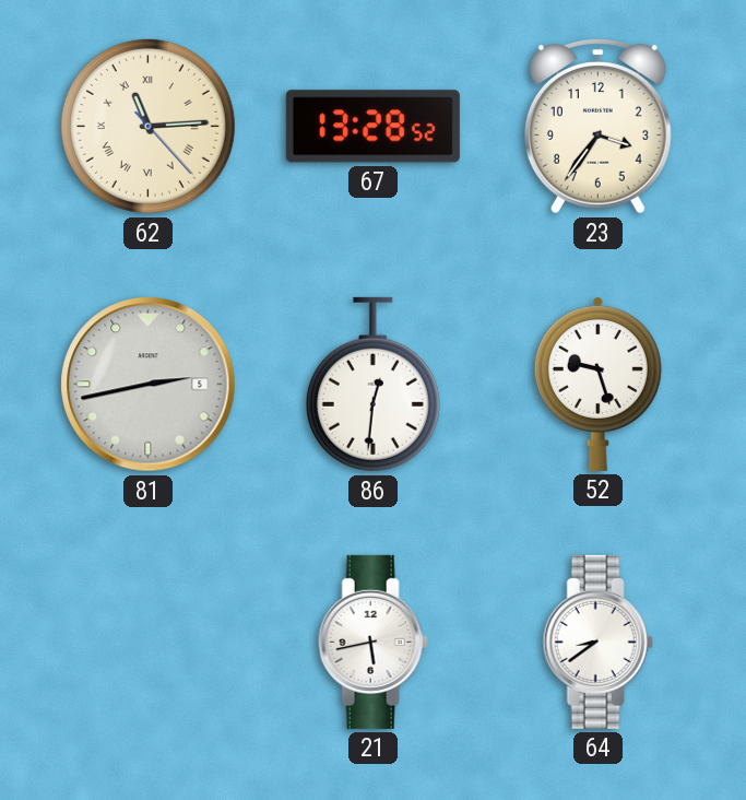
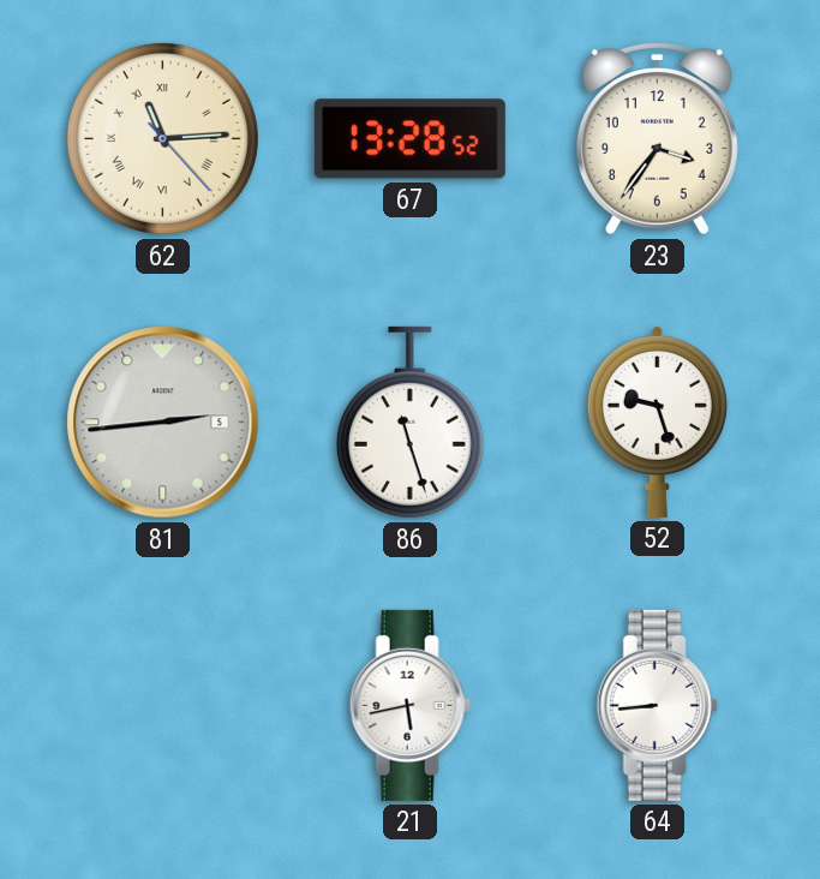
81: 2:43 -> 2:44
86: 12:31 -> 11:27
64: 8:39 -> 8:44
